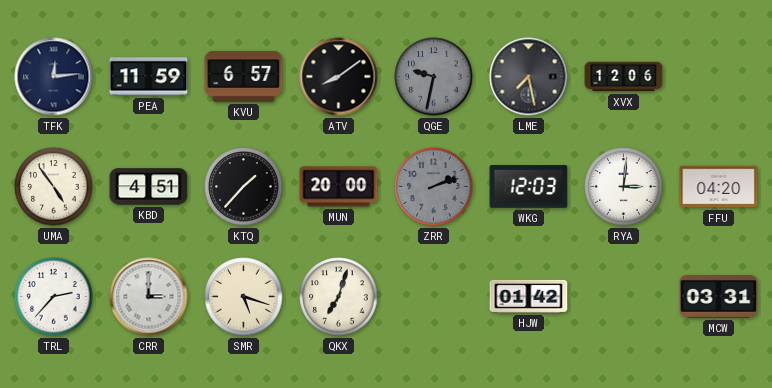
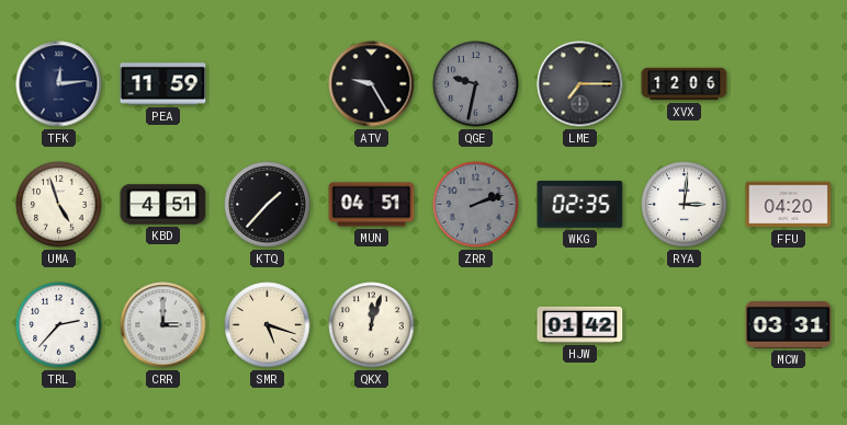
KVU: 6:57 -> none
ATV: 8:09 -> 9:25
LME: 7:28 -> 7:15
UMA: 4:54 -> 4:57
MUN: 20:00 -> 04:51
WKG: 12:03 -> 02:35
QKX: 7:03 -> 12:03
